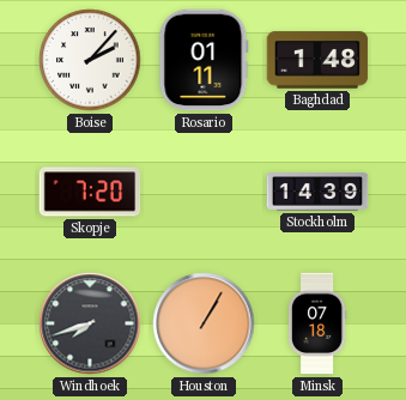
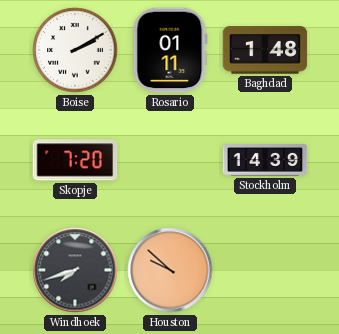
Boise: 2:07 -> 2:10
Houston: 1:05 -> 9:52
Minsk: 07:18 -> none
